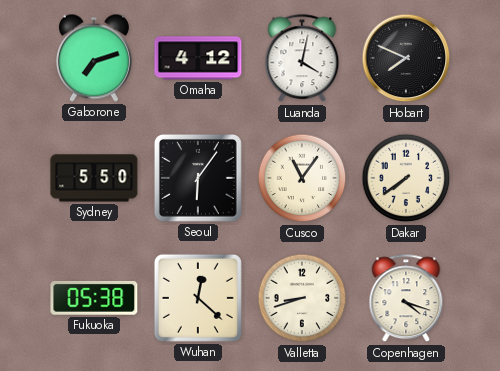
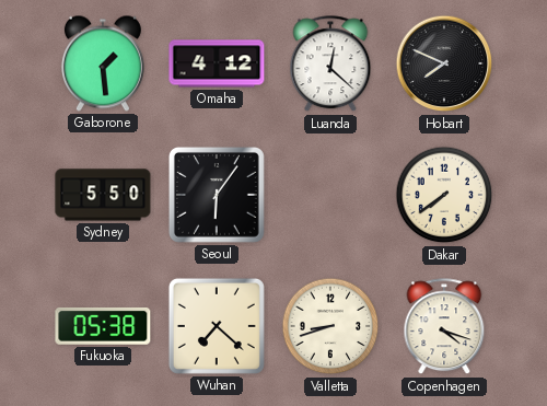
Gaborone: 7:12 -> 1:29
Luanda: 4:02 -> 12:22
Cusco: 11:06 -> none
Wuhan: 12:22 -> 7:22
